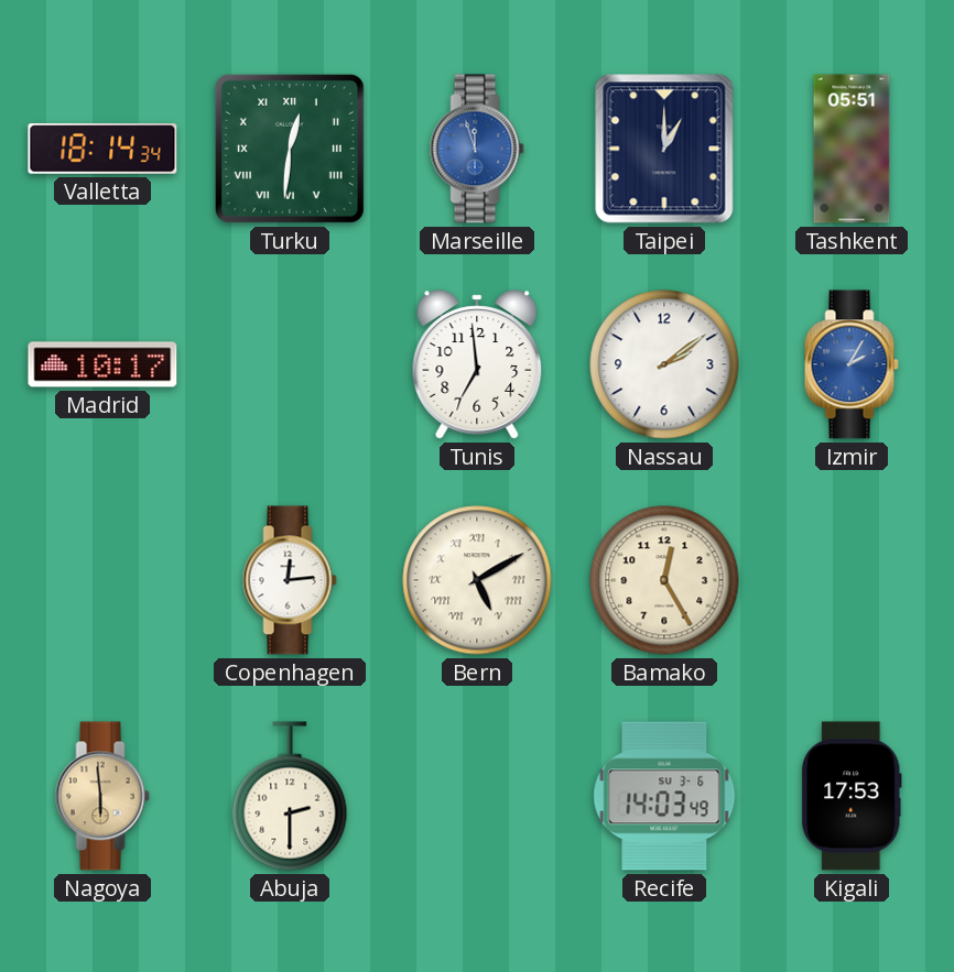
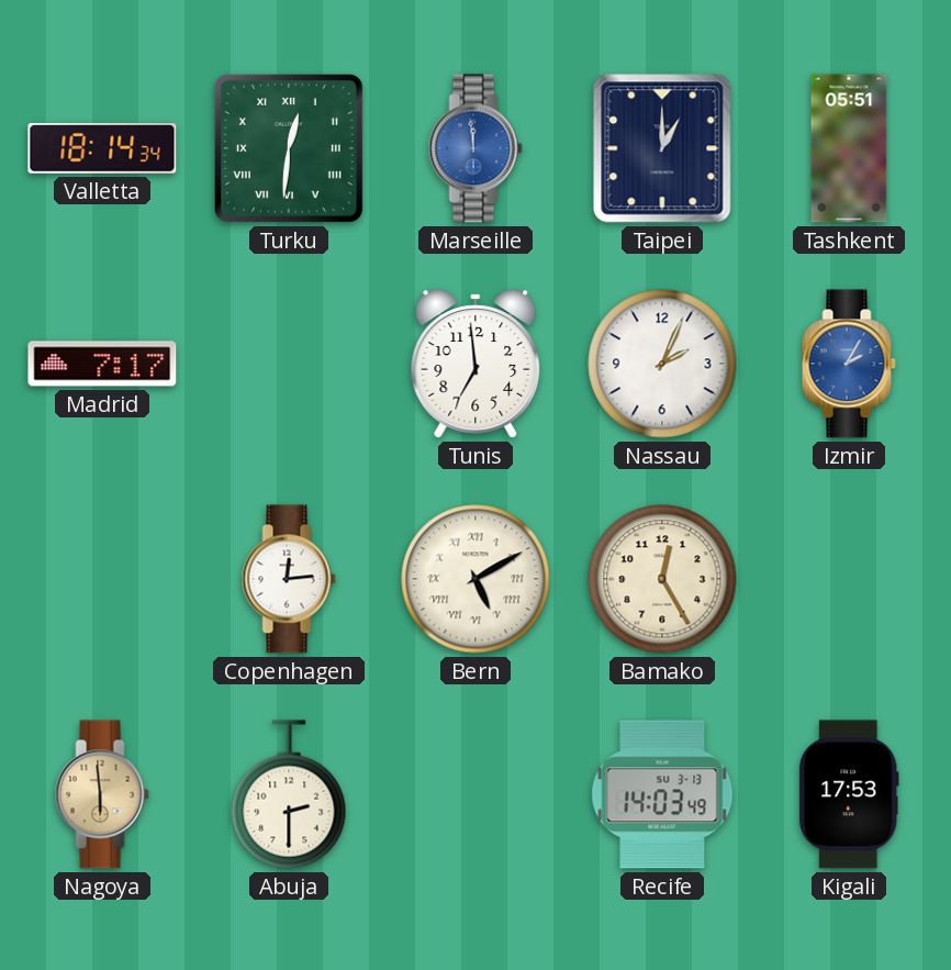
Marseille: 11:57 -> 11:59
Madrid: 10:17 -> 7:17
Nassau: 2:09 -> 2:04
Recife date: SU 3-6 -> SU 3-13
